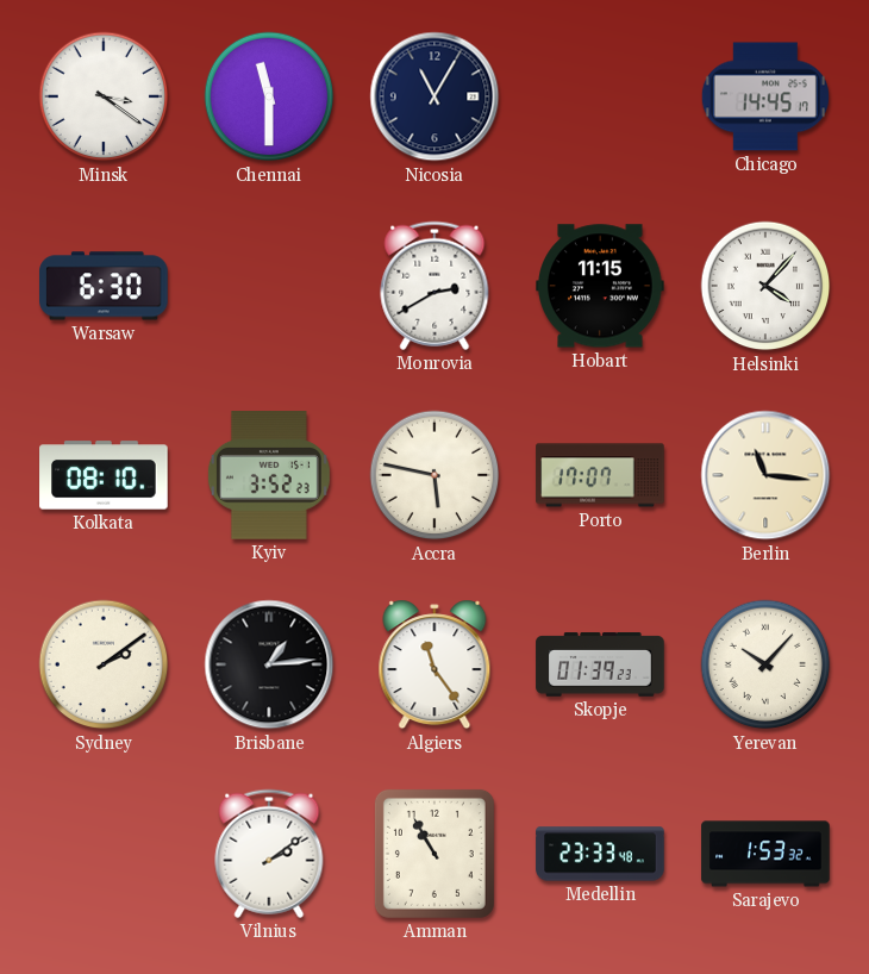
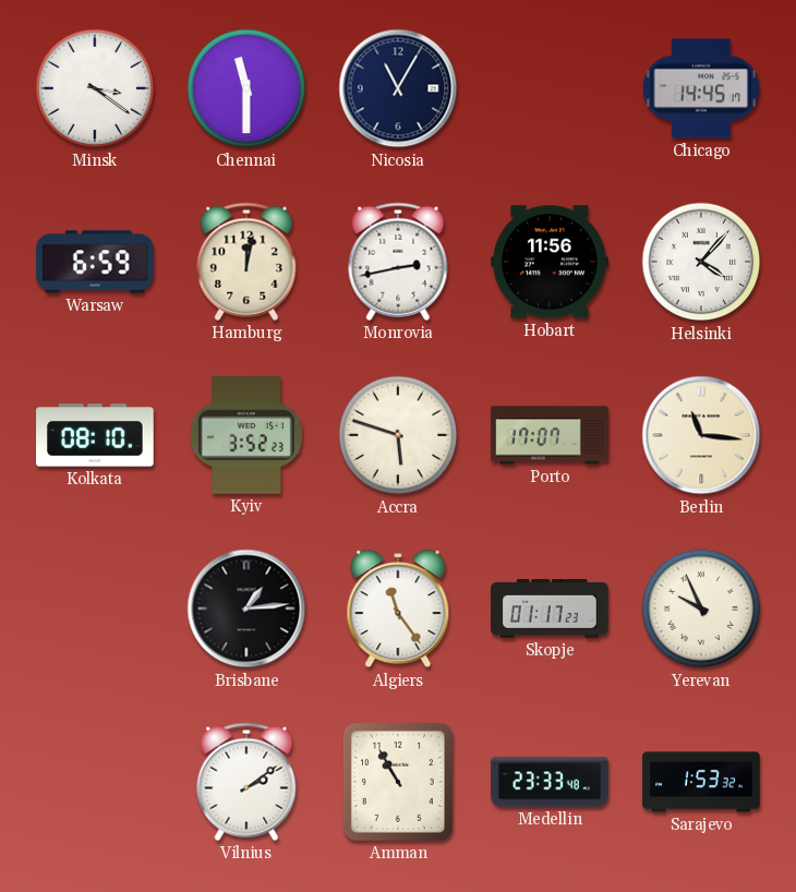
Warsaw: 6:30 -> 6:59
Hamburg: none -> 12:02
Monrovia: 2:40 -> 2:43
Hobart: 11:15 -> 11:56
Accra: 5:47 -> 5:48
Sydney: 2:09 -> none
Skopje: 01:39 -> 01:17
Yerevan: 10:07 -> 9:56
